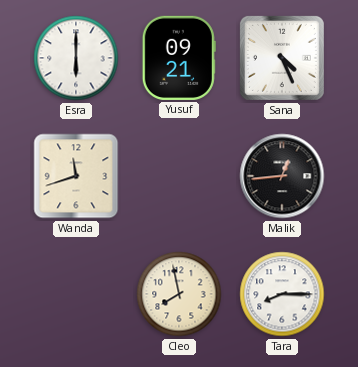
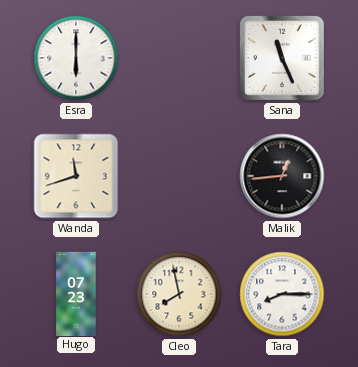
Yusuf: 09:21 -> none
Sana: 4:26 -> 11:26
Hugo: none -> 07:23
